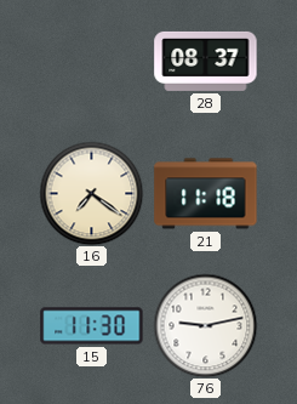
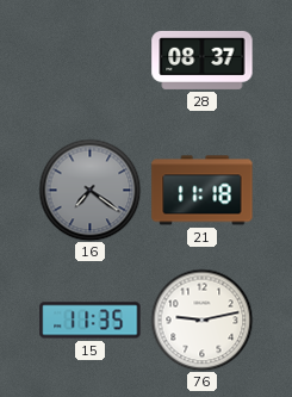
16 dial: cream -> grey
15: 11:30 -> 11:35
